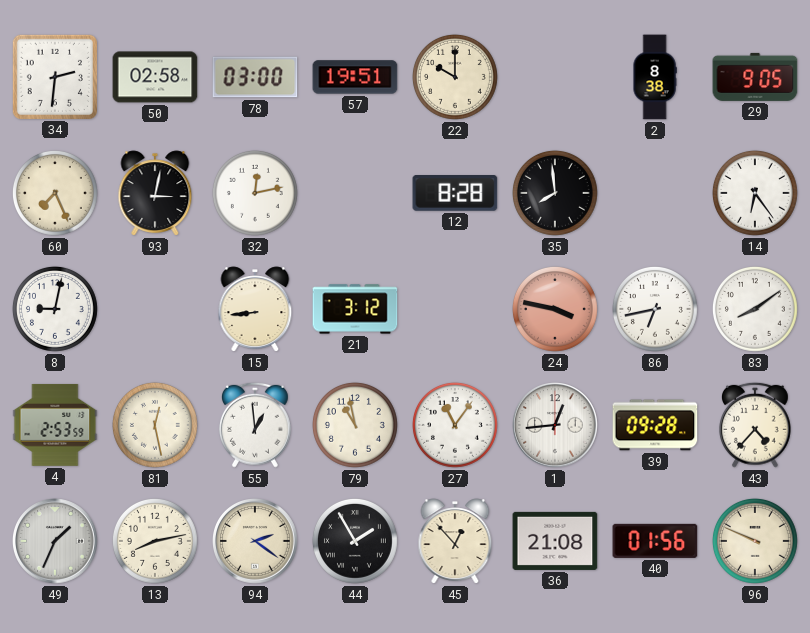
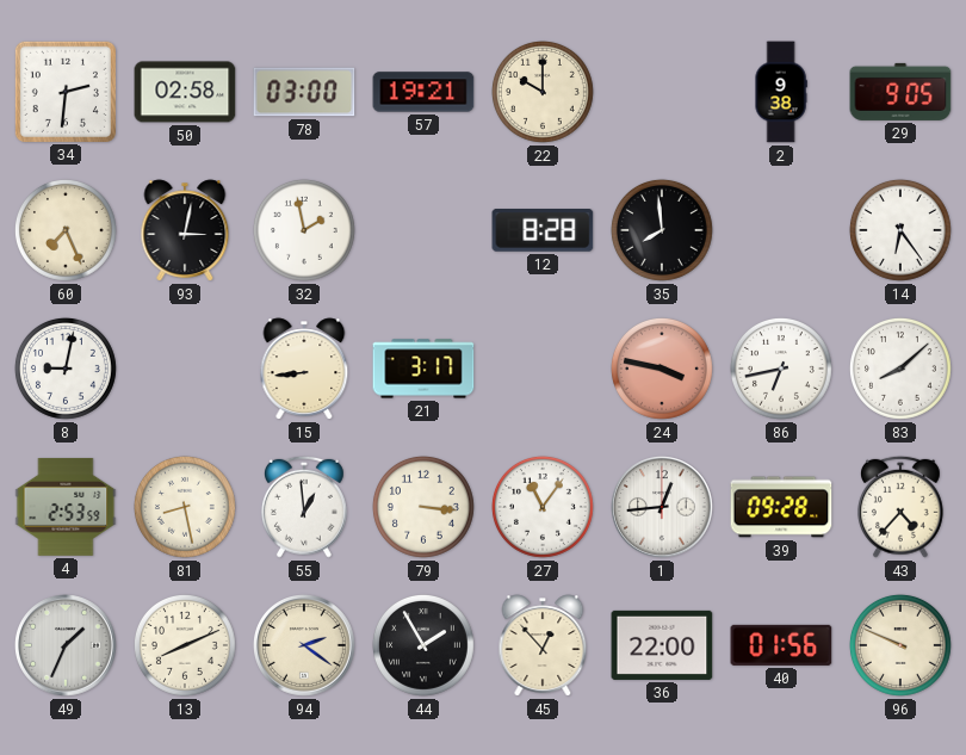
57: 19:51 -> 19:21
2: 8:38 -> 9:38
32: 12:13 -> 1:58
21: 3:12 -> 3:17
83: 8:09 -> 8:08
81: 12:28 -> 8:28
79: 10:58 -> 3:16
13: 8:13 -> 8:11
36: 21:08 -> 22:00
